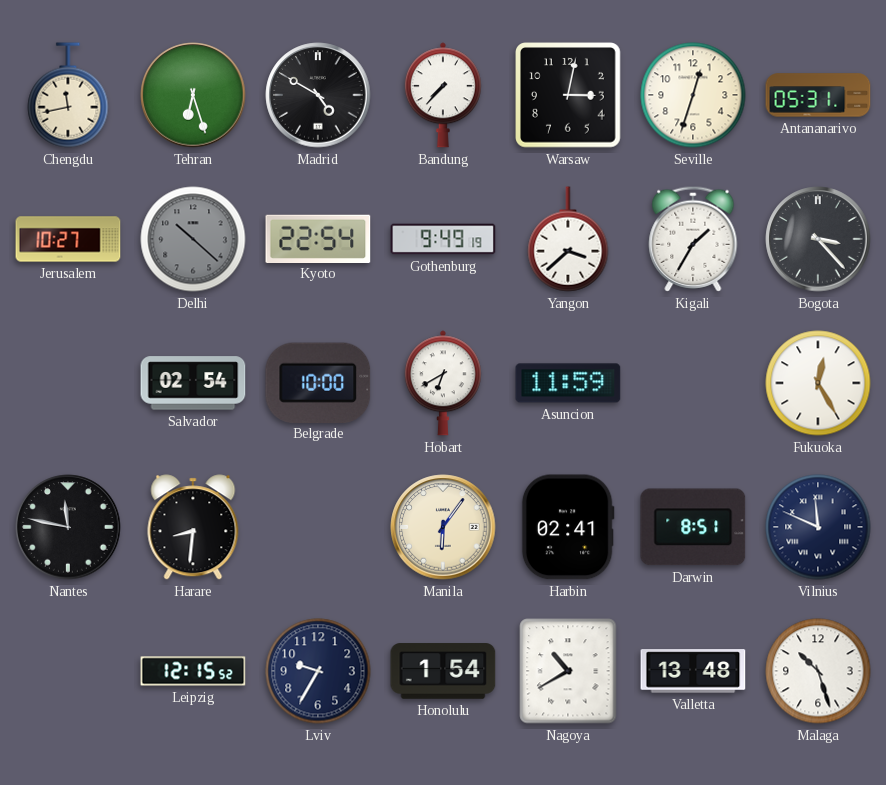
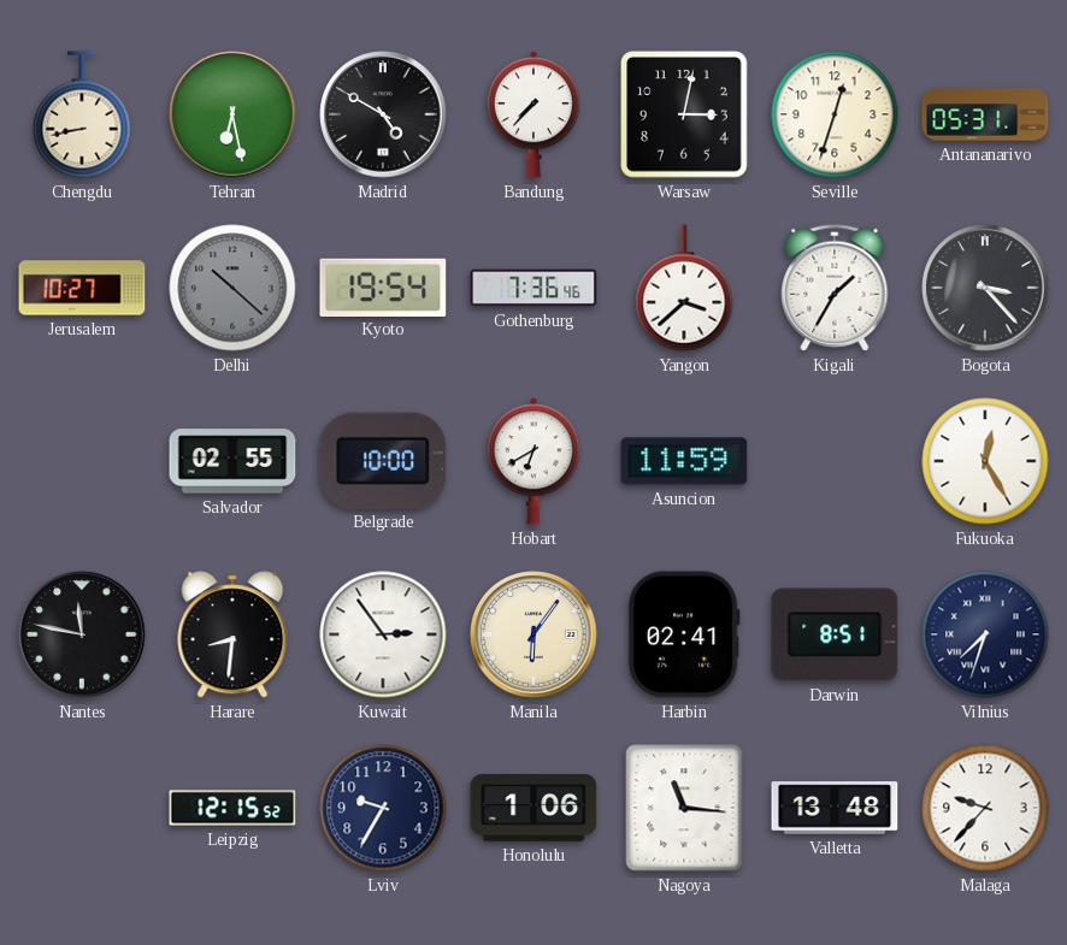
Chengdu: 11:43 -> 8:43
Tehran: 6:27 -> 6:28
Kyoto: 22:54 -> 19:54
Gothenburg: 9:49 -> 7:36
Salvador: 02:54 -> 02:55
Kuwait: none -> 2:54
Vilnius: 11:49 -> 7:33
Honolulu: 1:54 -> 1:06
Nagoya: 10:40 -> 11:16
Malaga: 10:27 -> 9:37
